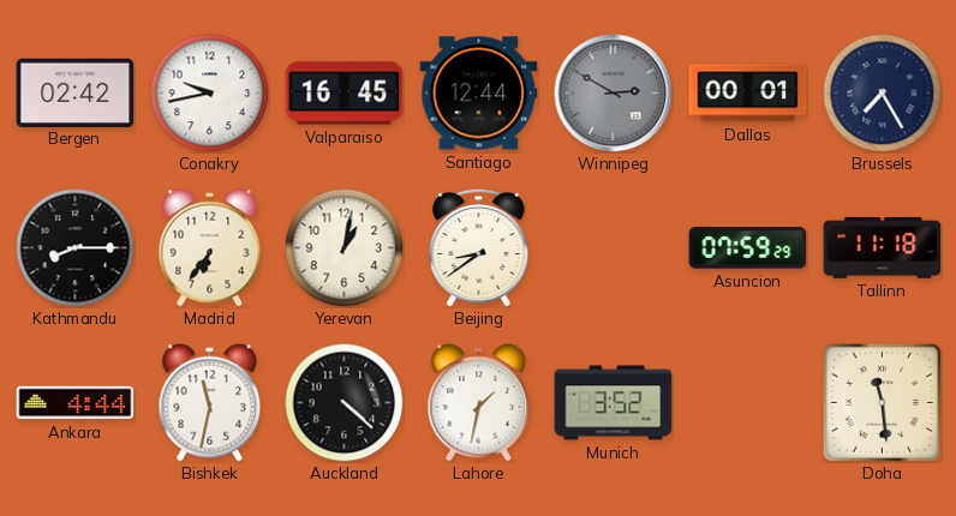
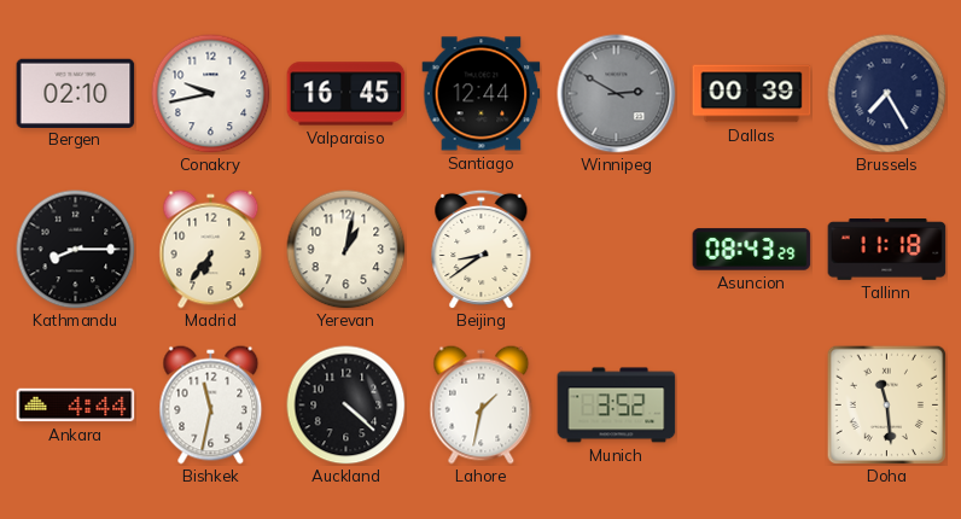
Bergen: 02:42 -> 02:10
Dallas: 00:01 -> 00:39
Asuncion: 07:59 -> 08:43
